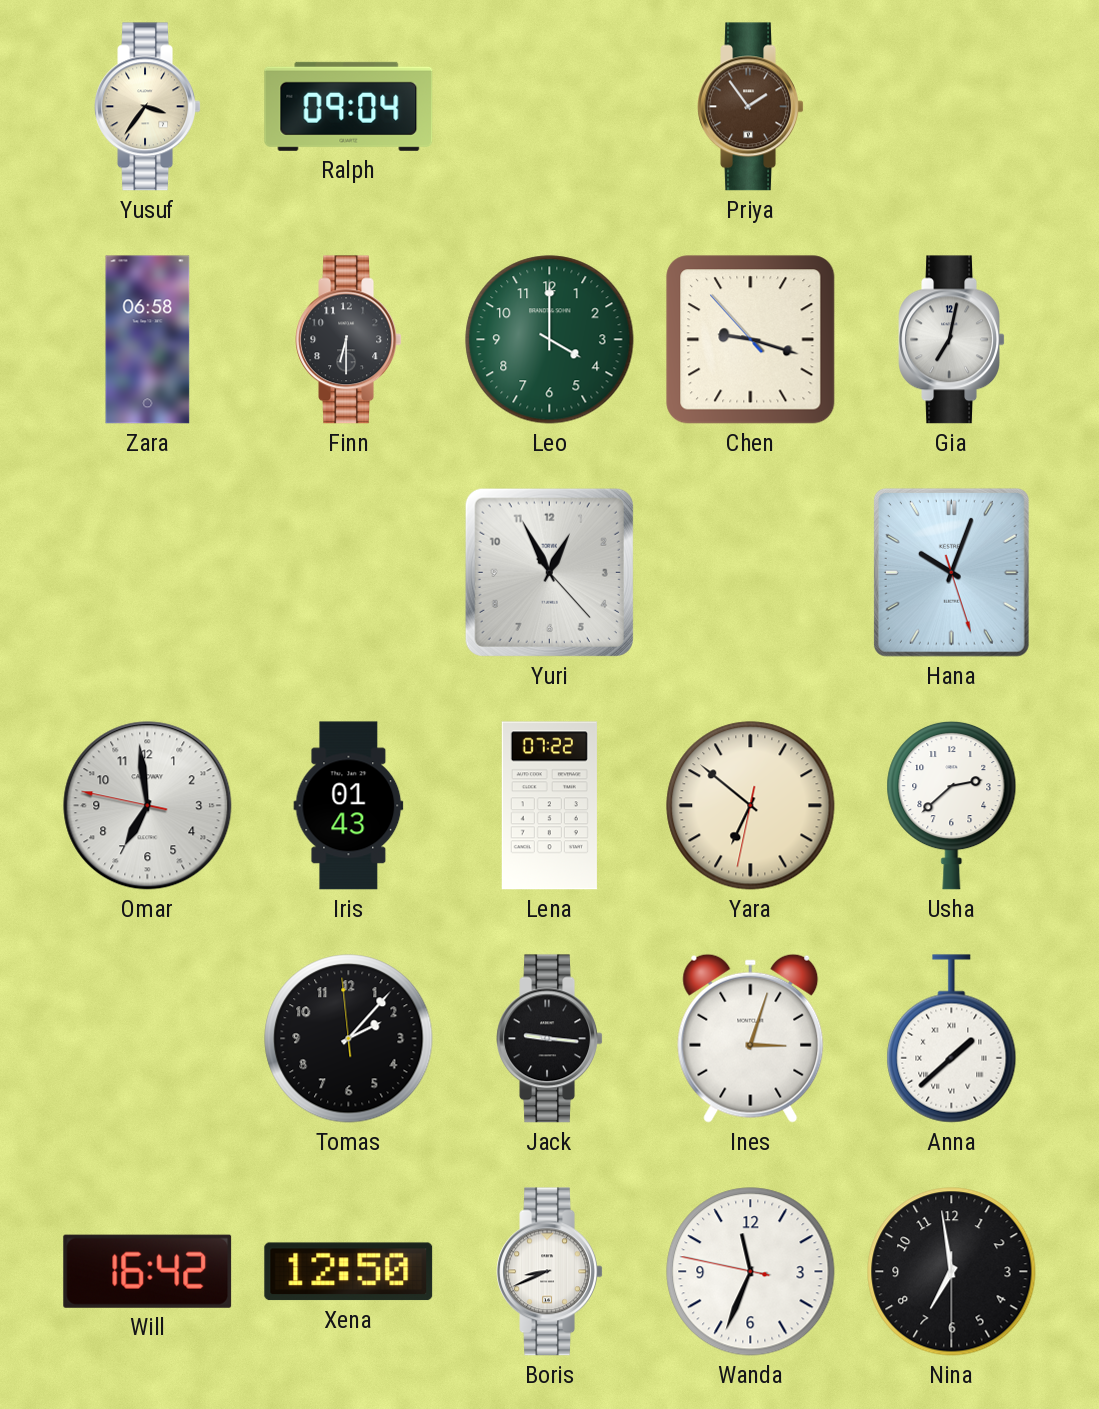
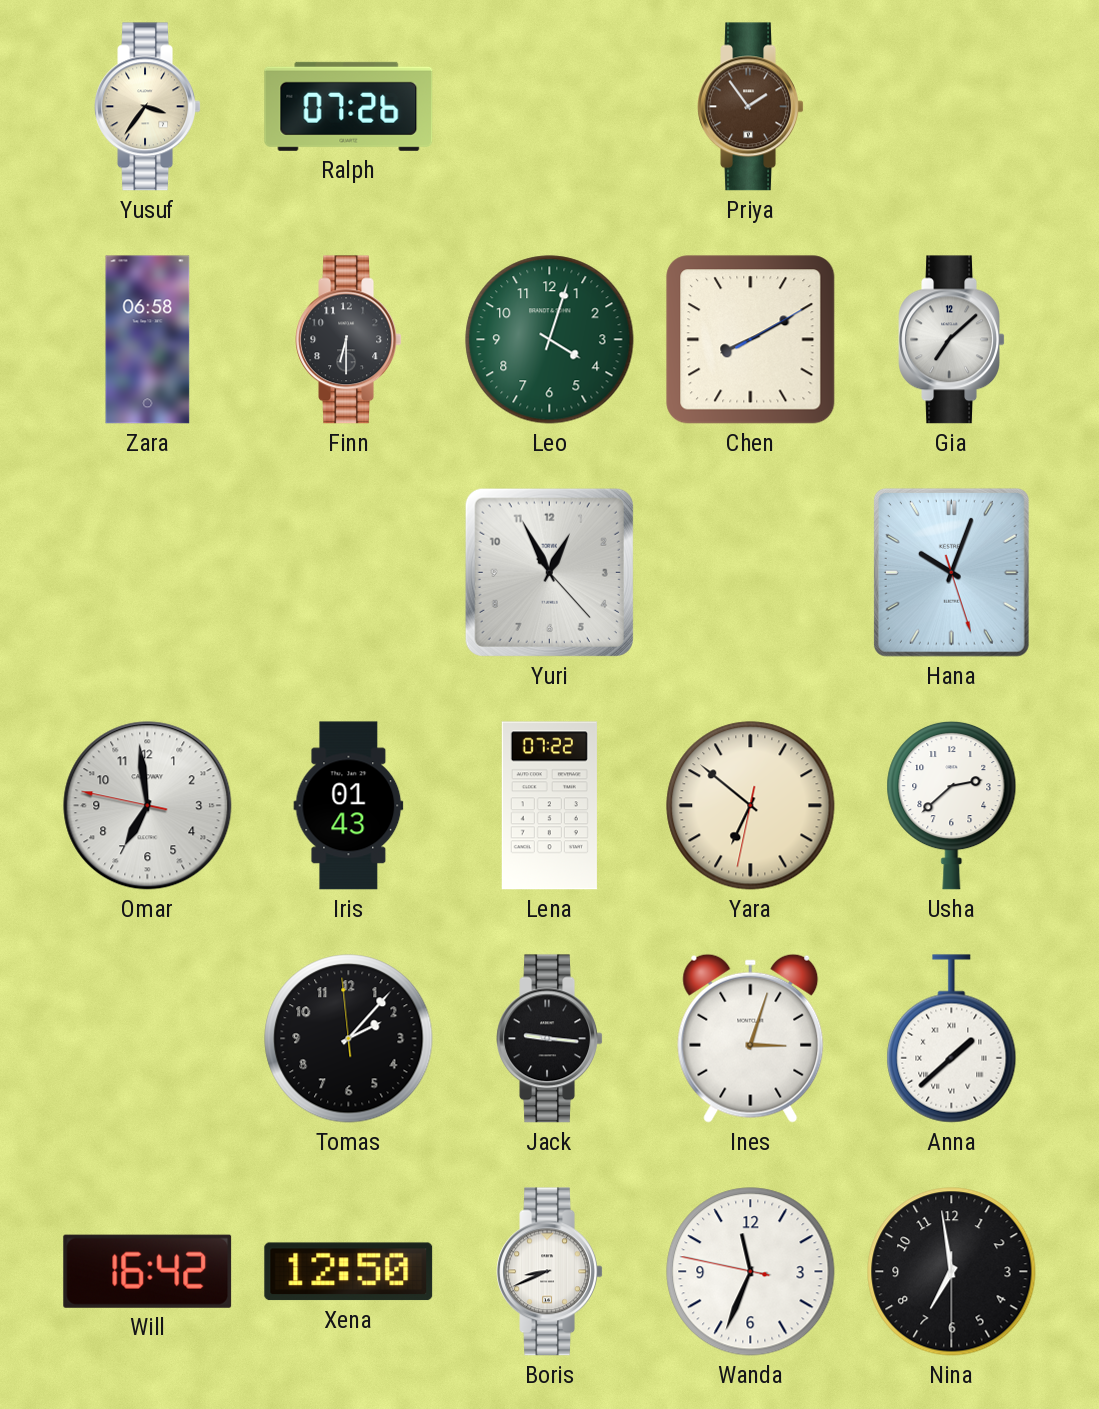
Ralph: 09:04 -> 07:26
Leo: 4:00 -> 4:03
Chen: 9:17 -> 8:10
Gia: 7:02 -> 7:08
